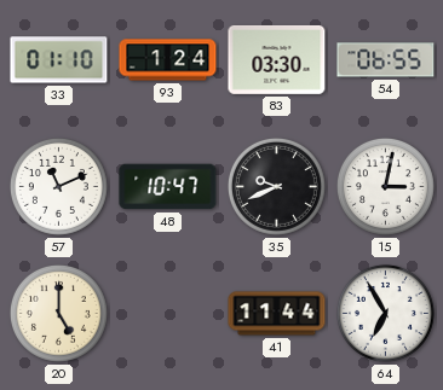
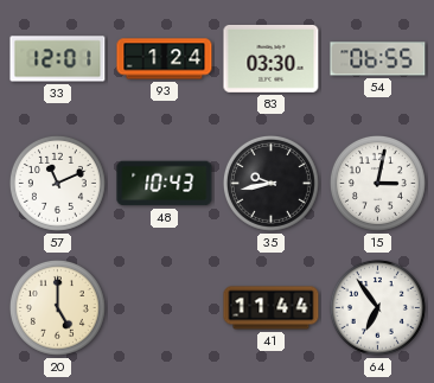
33: 01:10 -> 12:01
48: 10:47 -> 10:43
35: 9:41 -> 9:43
64: 6:55 -> 6:54
